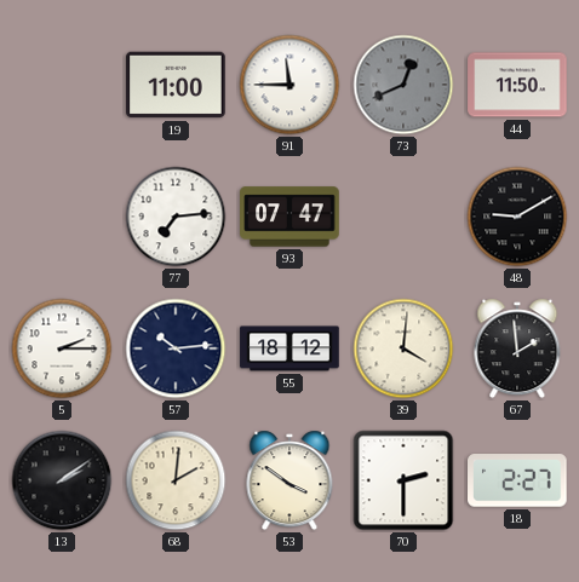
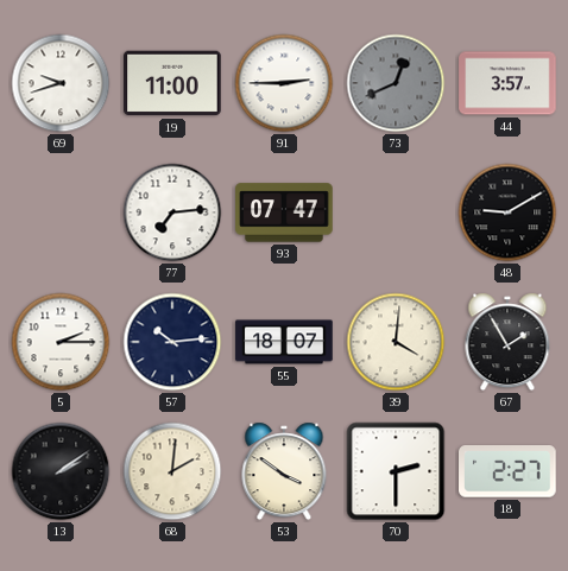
69: none -> 9:42
91: 11:45 -> 2:45
44: 11:50 -> 3:57
55: 18:12 -> 18:07
67: 1:59 -> 1:55
